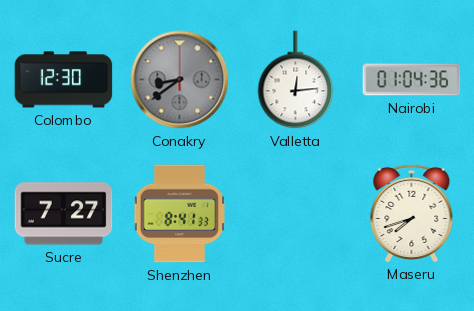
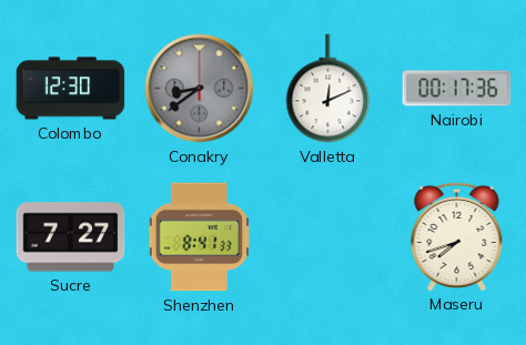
Valletta: 12:14 -> 12:11
Nairobi: 01:04 -> 00:17
